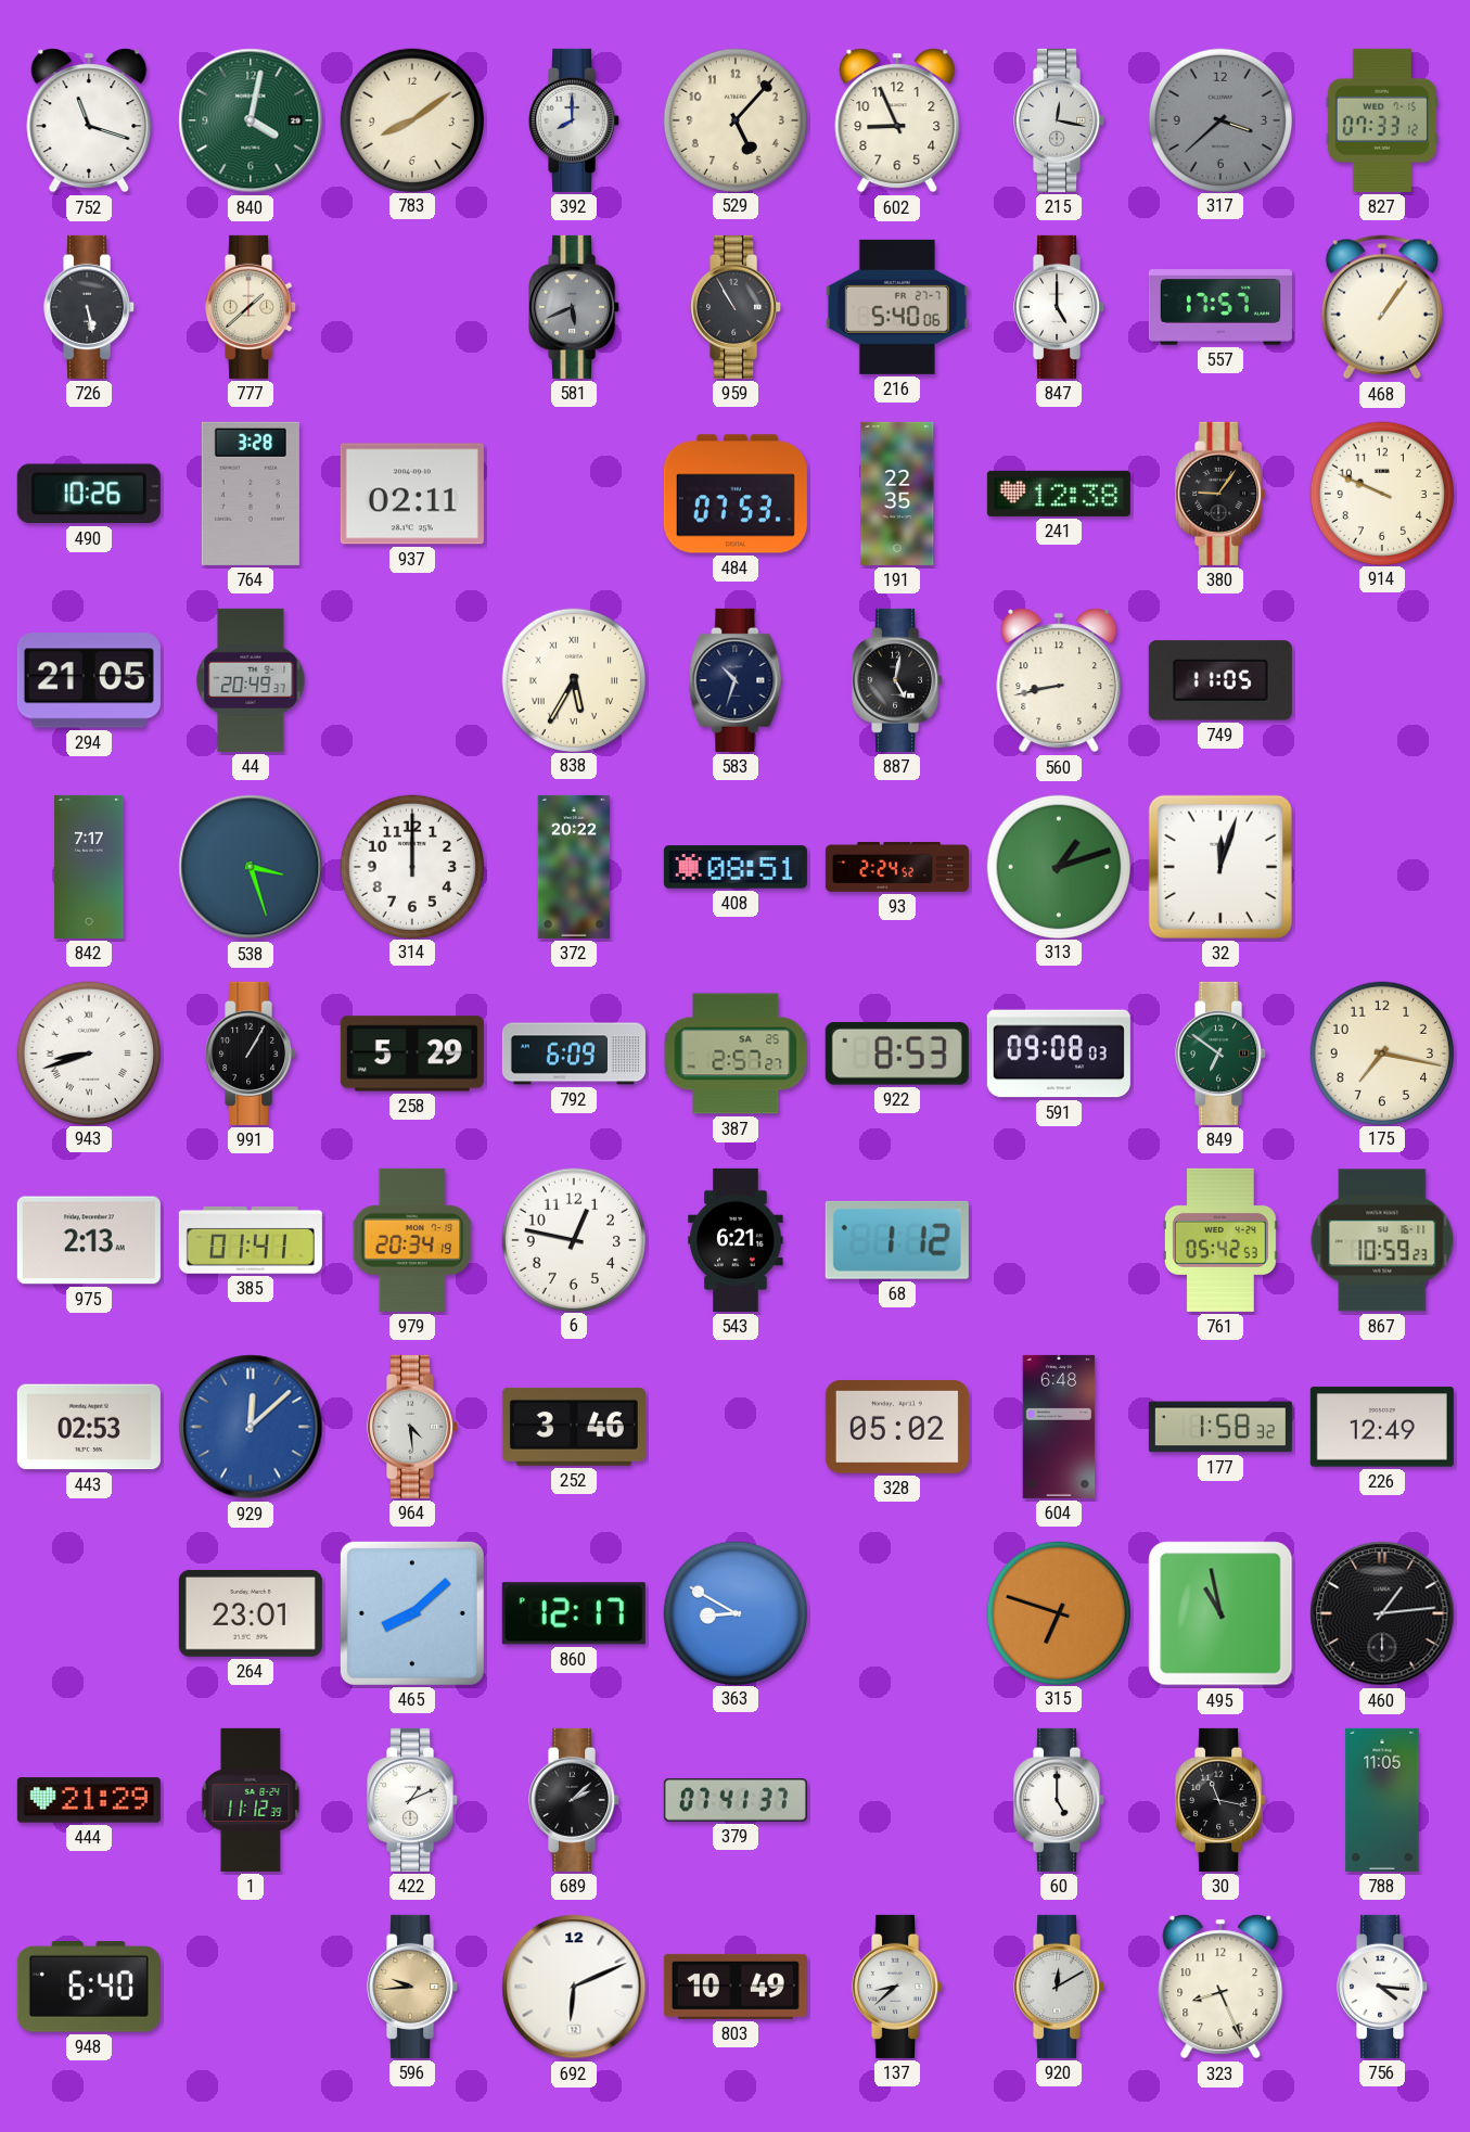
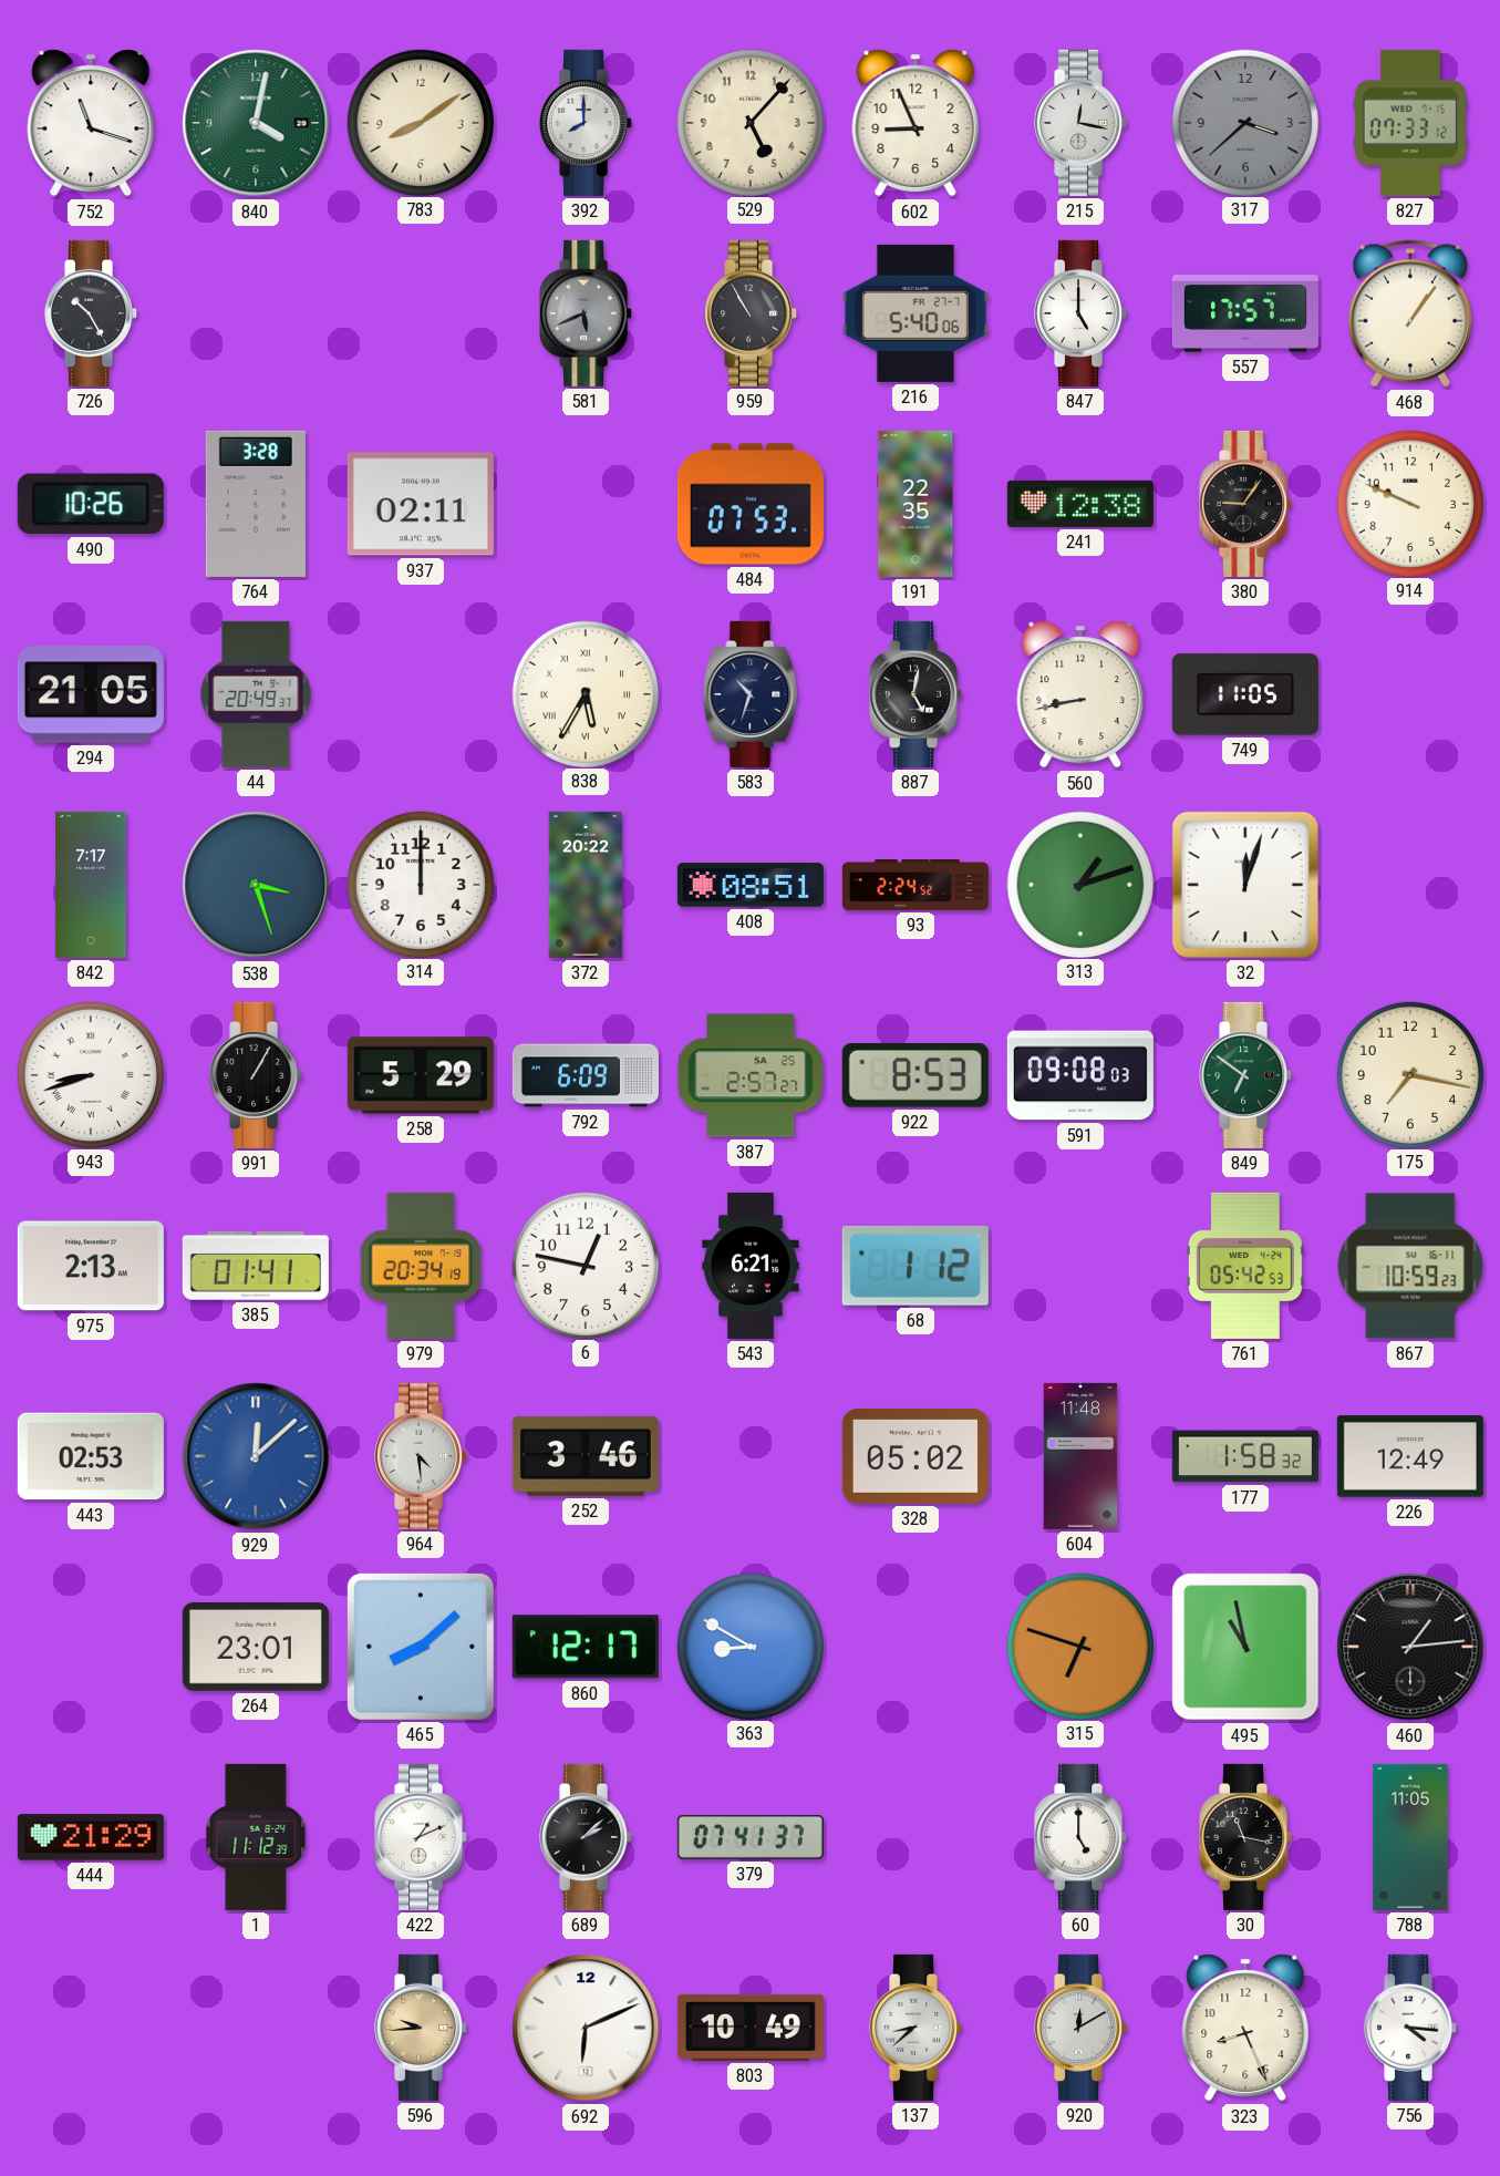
726: 5:28 -> 10:25
777: 1:38 -> none
604: 6:48 -> 11:48
948: 6:40 -> none
